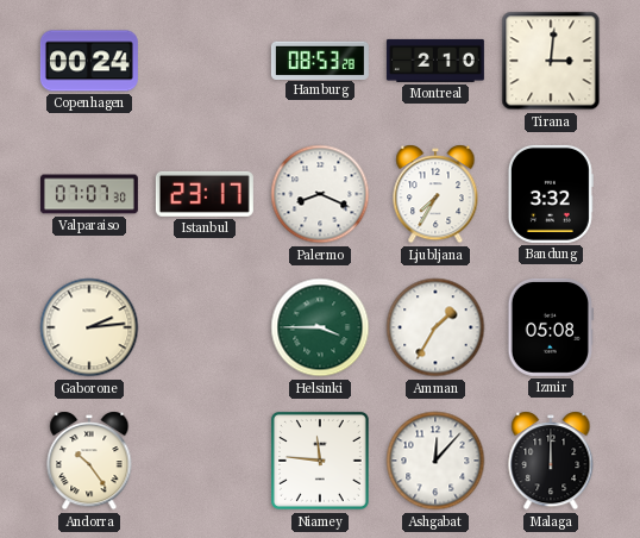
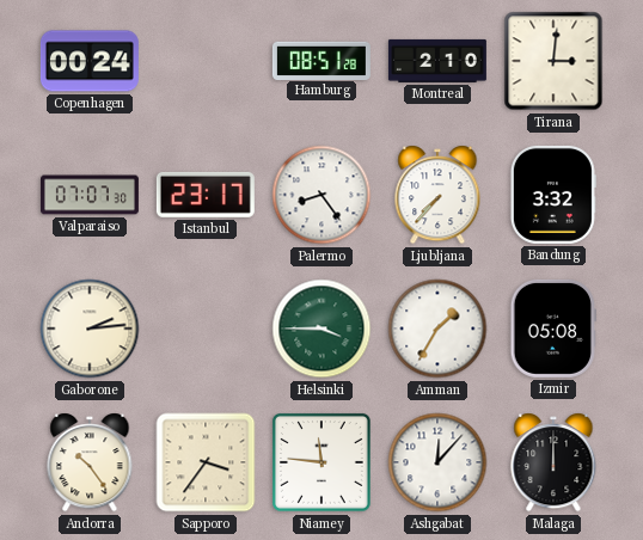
Hamburg: 08:53 -> 08:51
Palermo: 8:19 -> 8:24
Ljubljana: 7:35 -> 7:37
Sapporo: none -> 3:36
